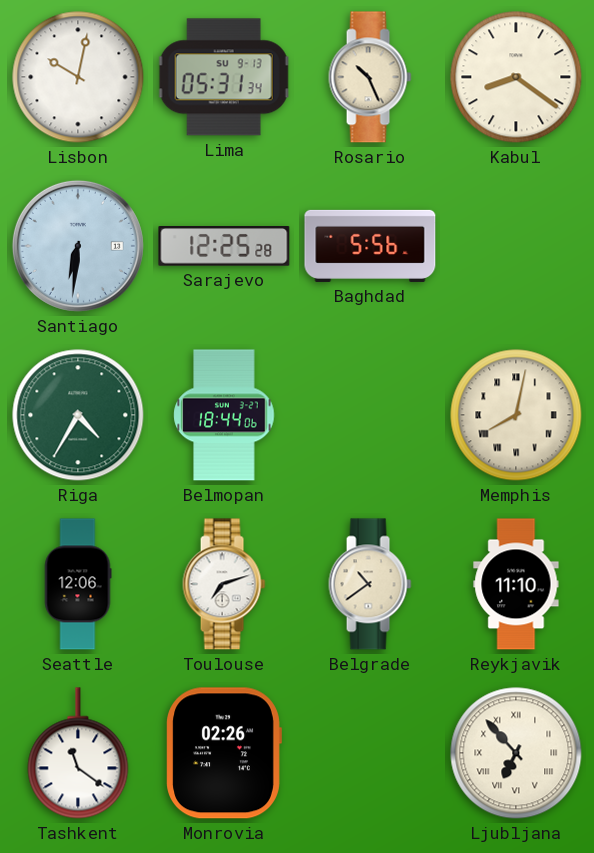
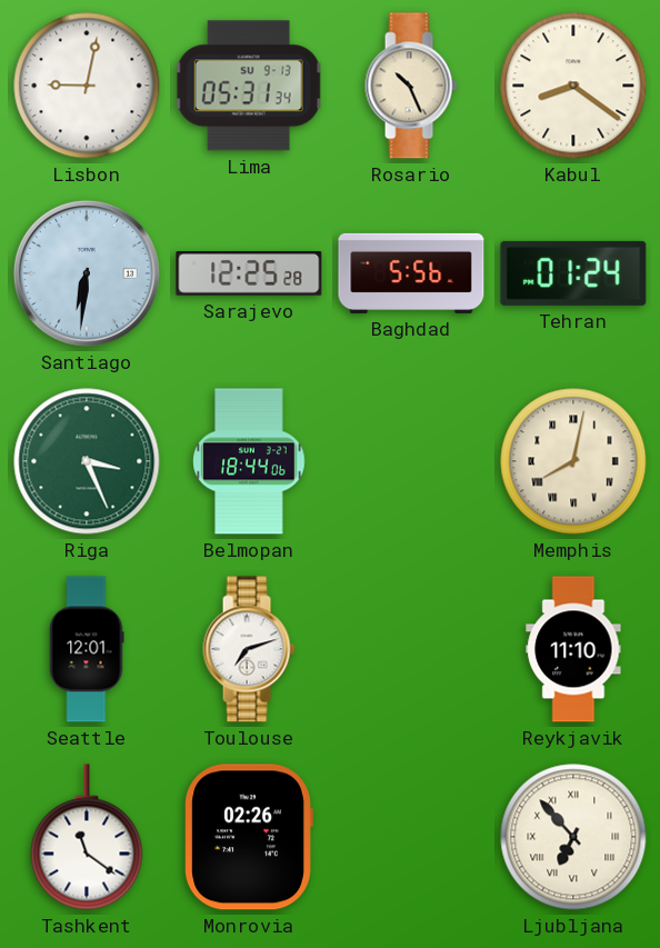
Lisbon: 10:02 -> 9:02
Tehran: none -> 01:24
Riga: 4:35 -> 3:26
Seattle: 12:06 -> 12:01
Belgrade: 10:39 -> none
